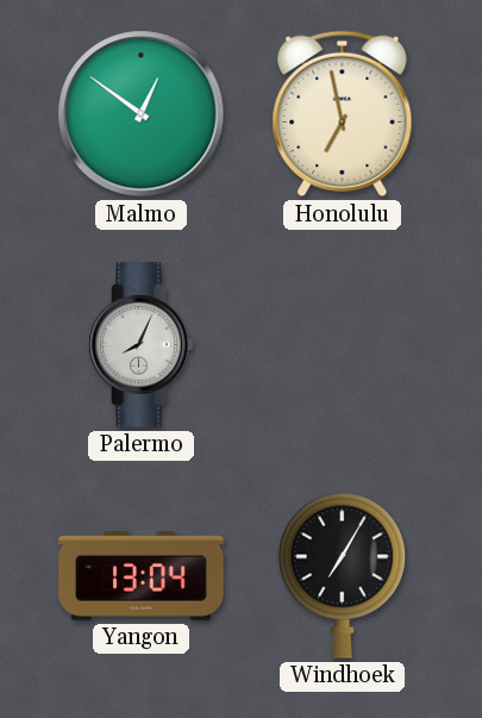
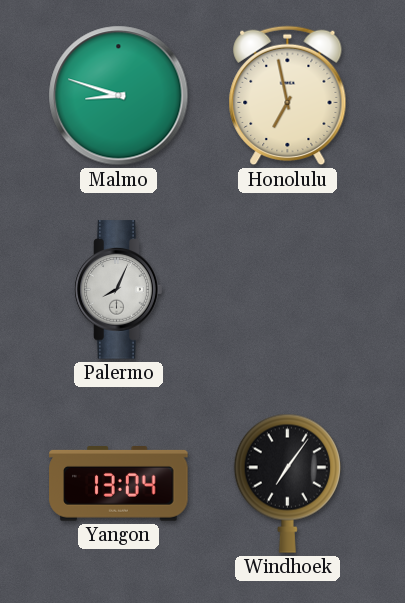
Malmo: 12:51 -> 8:48
Windhoek: 7:05 -> 7:06
